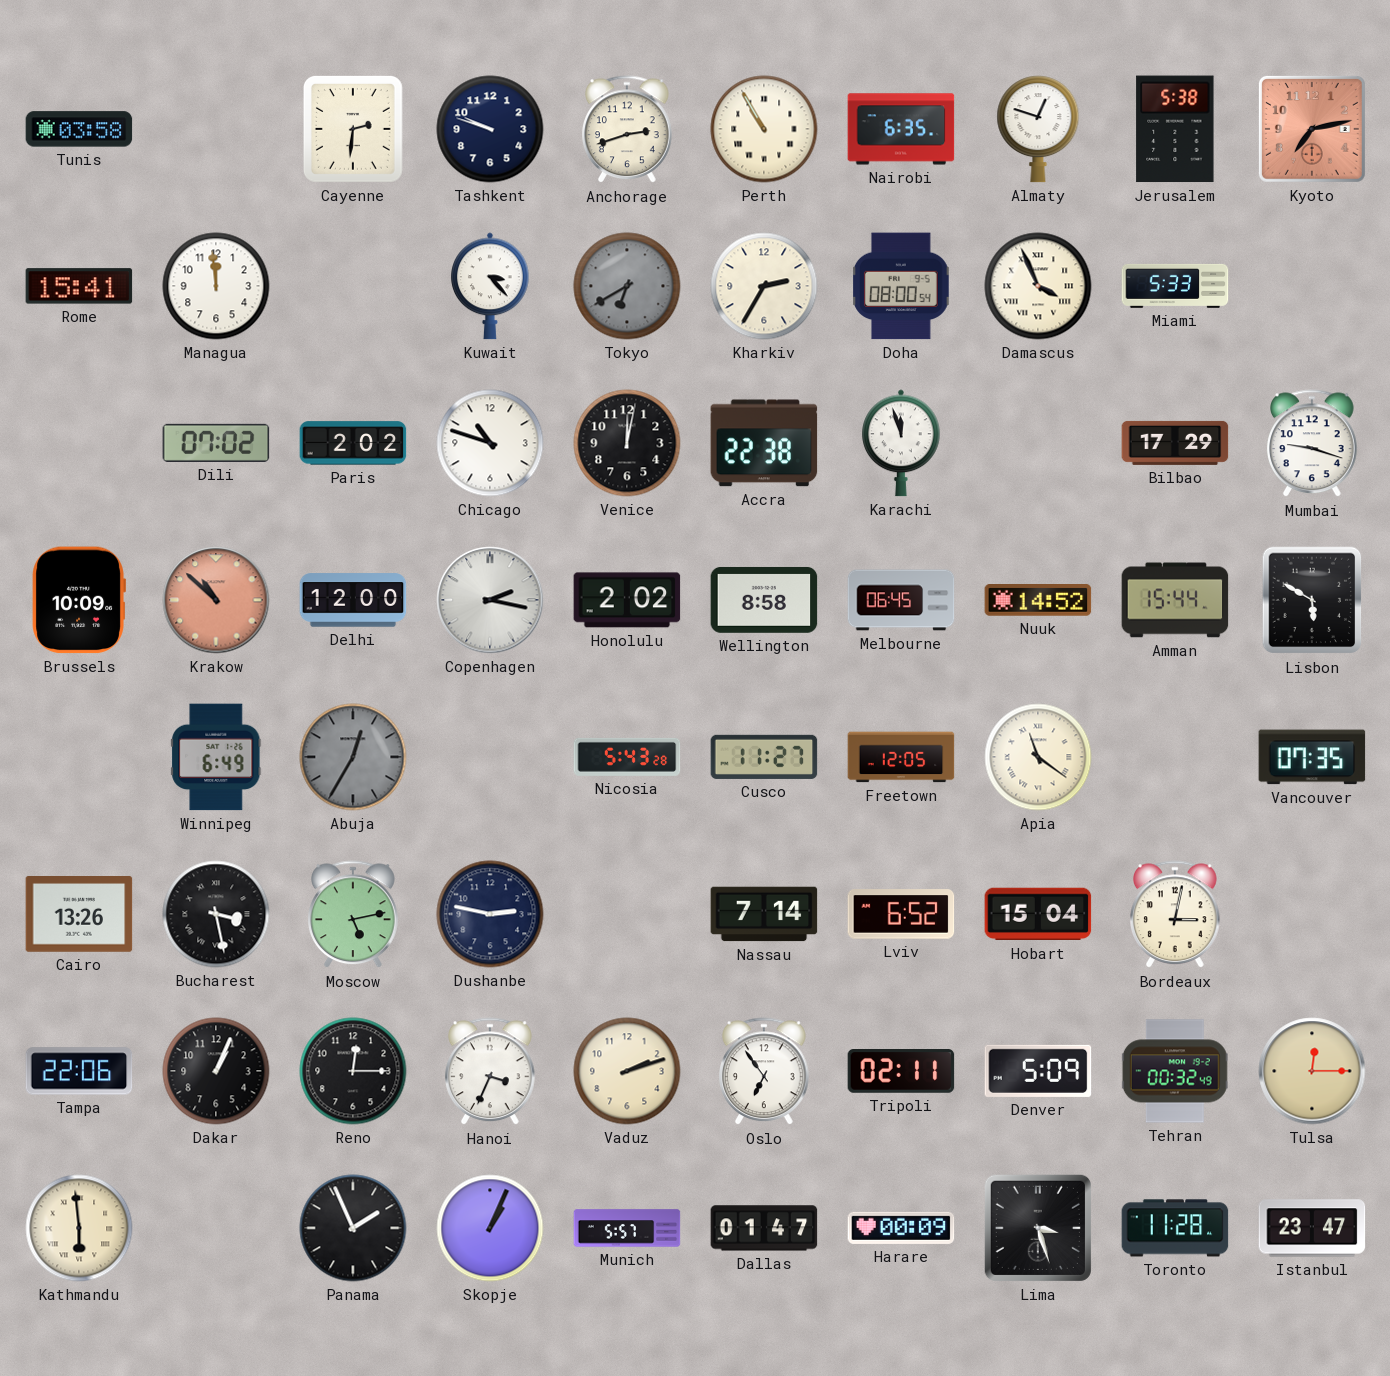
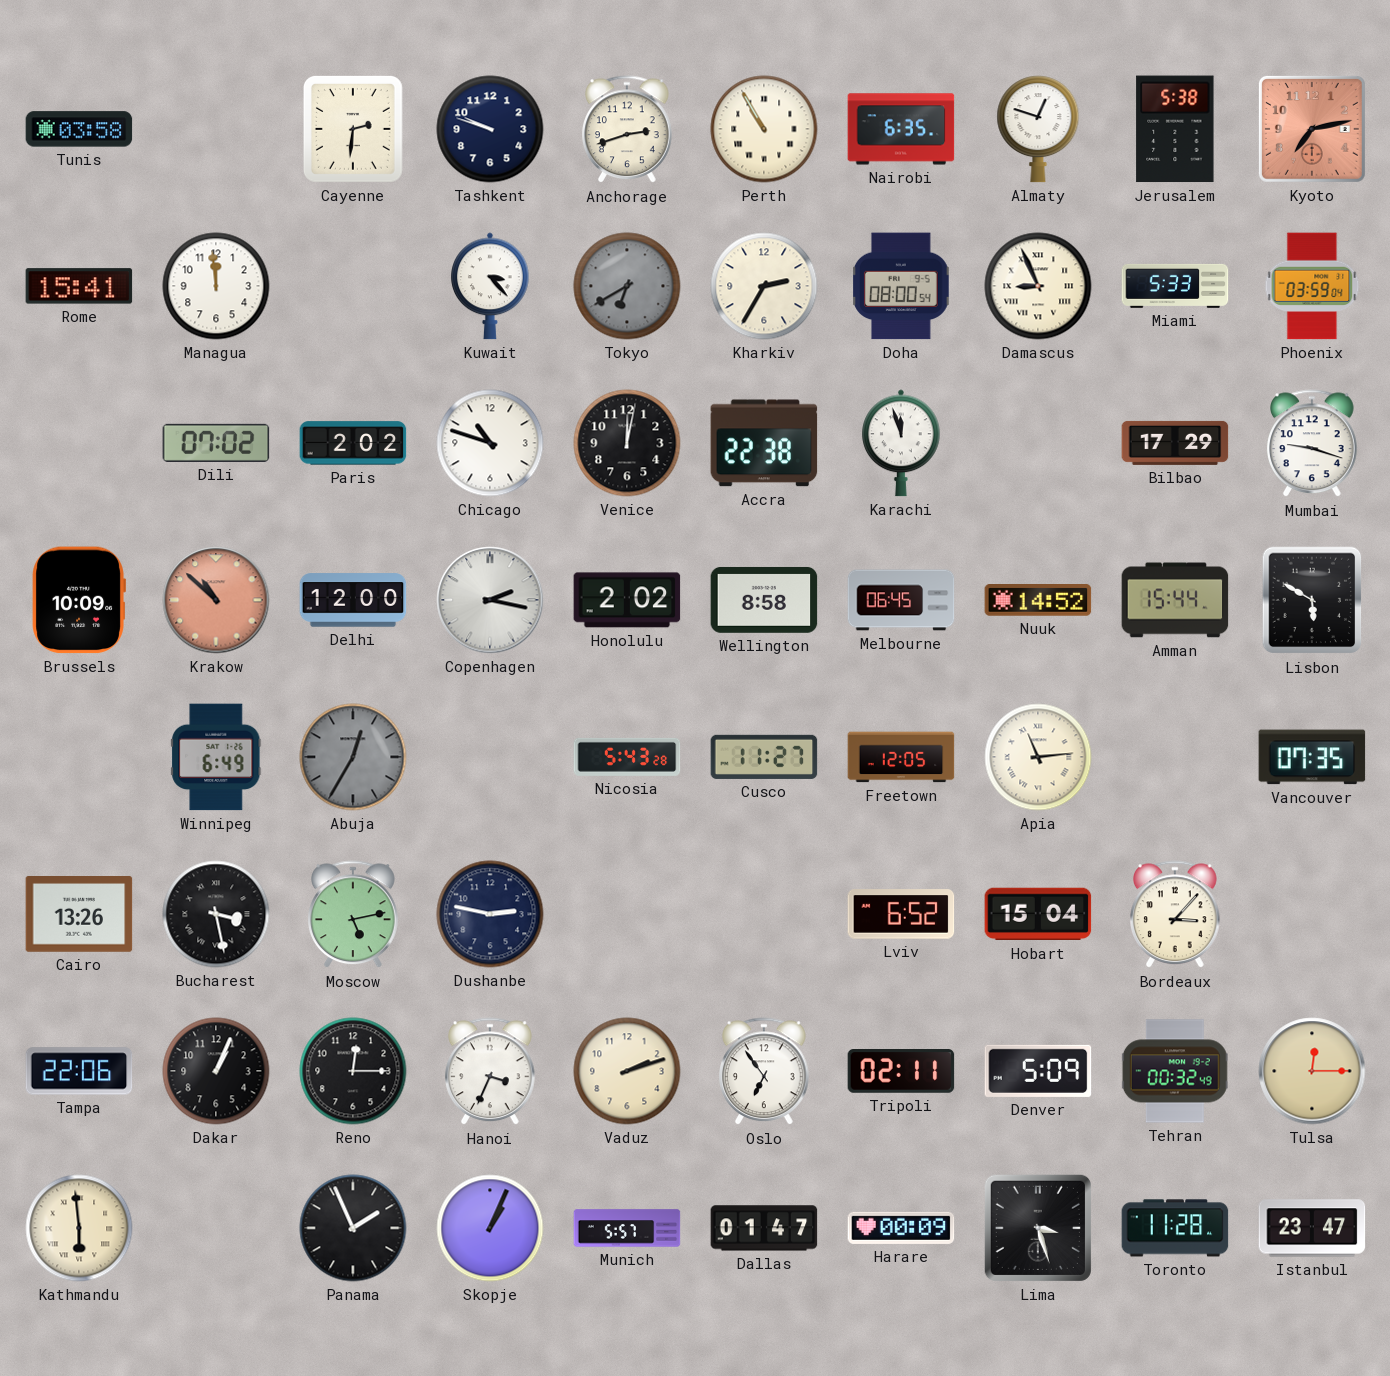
Damascus: 3:56 -> 8:56
Phoenix: none -> 03:59
Apia: 11:21 -> 11:14
Nassau: 7:14 -> none
Bordeaux: 3:02 -> 3:07
